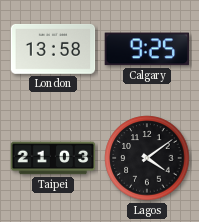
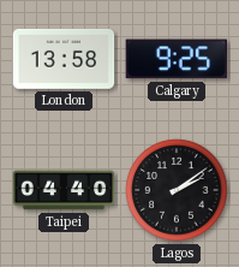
Taipei: 21:03 -> 04:40
Lagos: 4:09 -> 2:09
